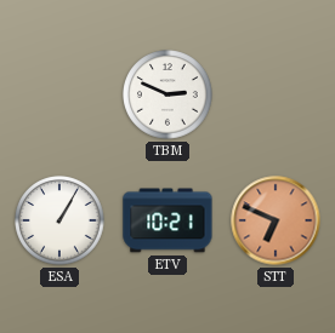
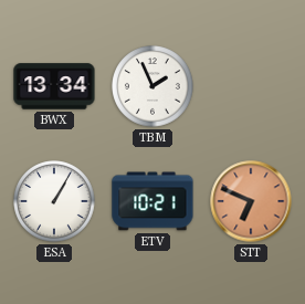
BWX: none -> 13:34
TBM: 2:49 -> 1:56
